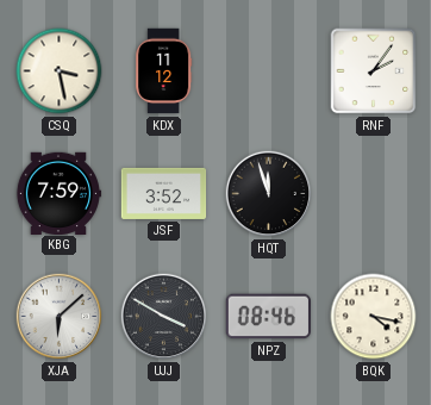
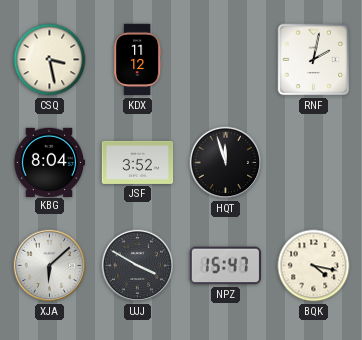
RNF: 2:06 -> 2:02
KBG: 7:59 -> 8:04
NPZ: 08:46 -> 15:47
